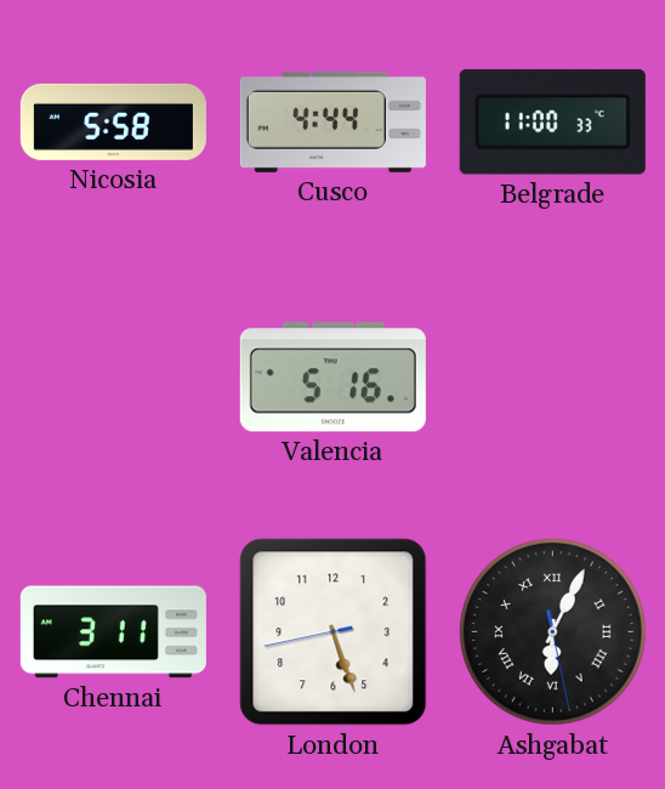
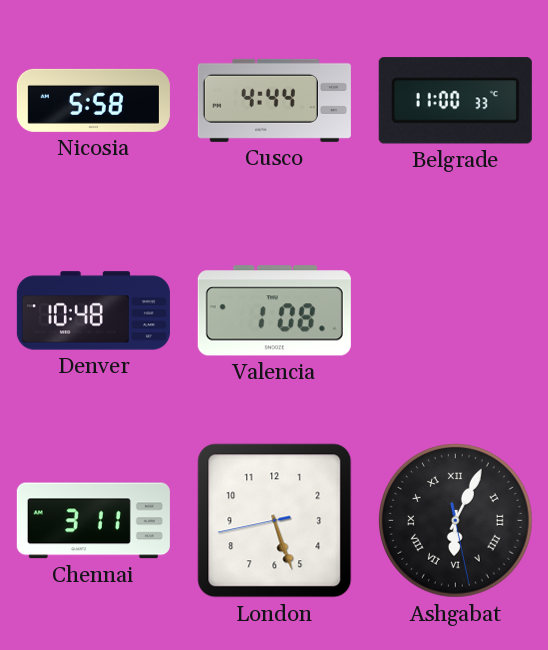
Denver: none -> 10:48
Valencia: 5:16 -> 1:08
